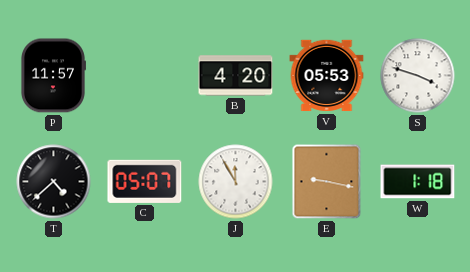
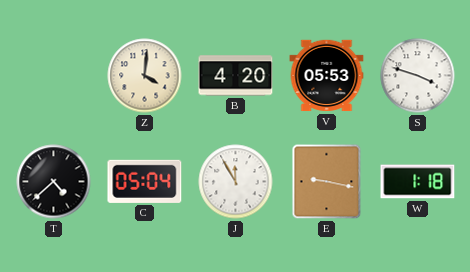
P: 11:57 -> none
Z: none -> 4:01
C: 05:07 -> 05:04
